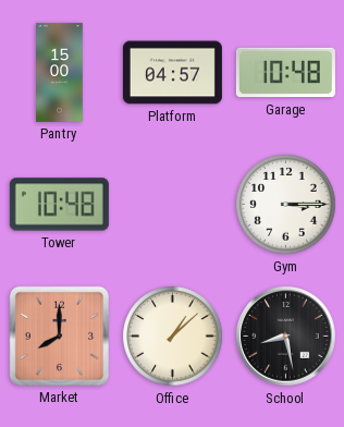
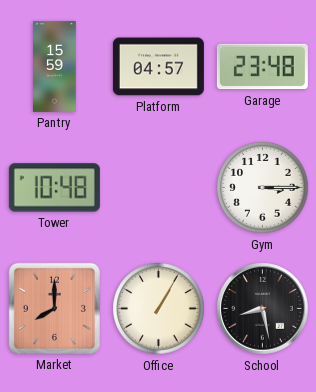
Pantry: 15:00 -> 15:59
Garage: 10:48 -> 23:48
Office: 1:08 -> 1:05
